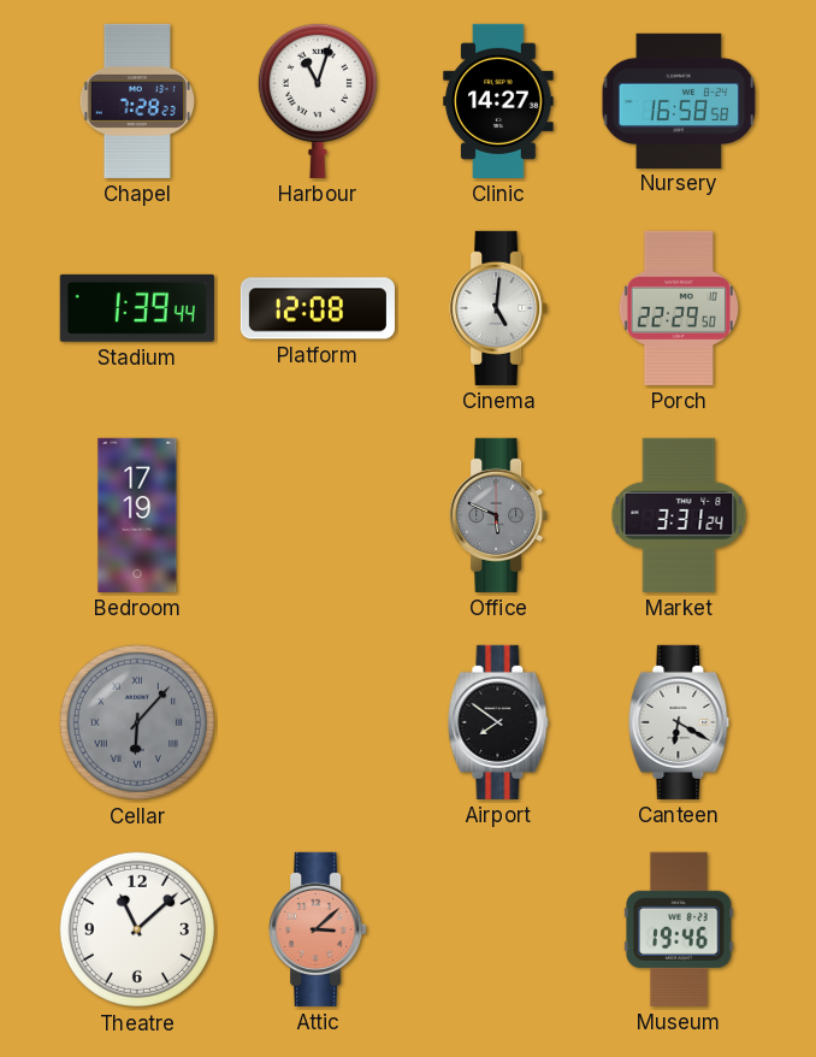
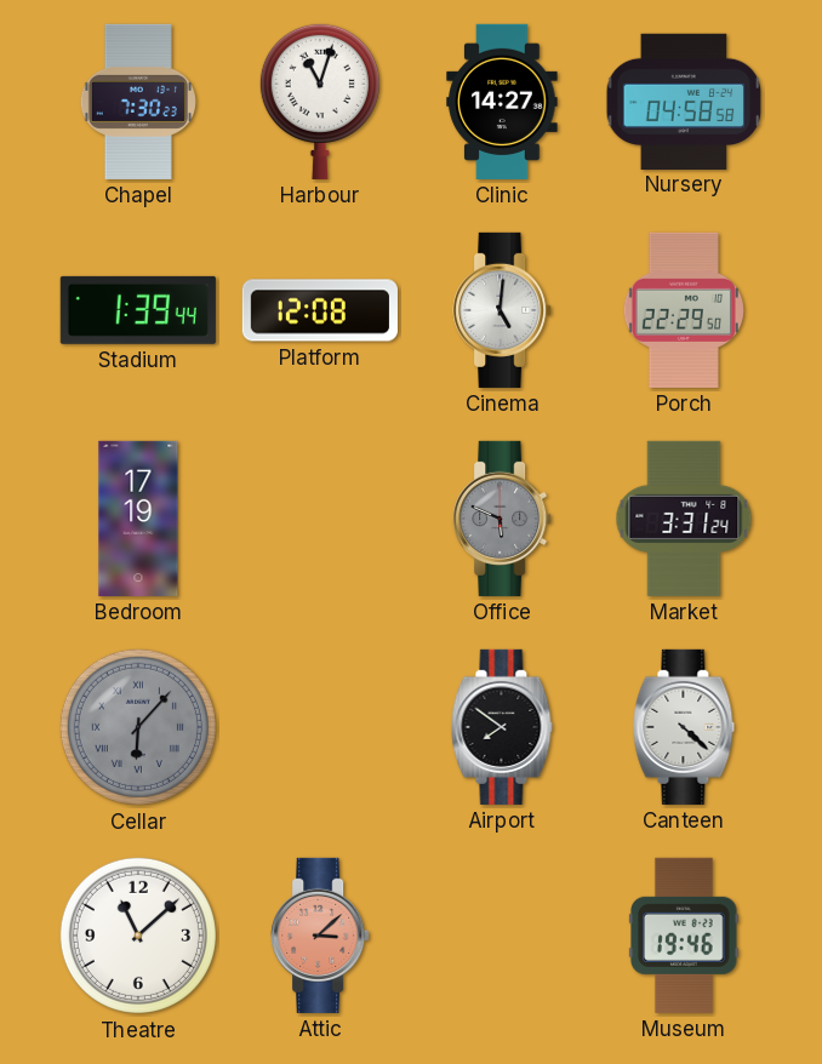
Chapel: 7:28 -> 7:30
Nursery: 16:58 -> 04:58
Canteen: 6:20 -> 4:22
